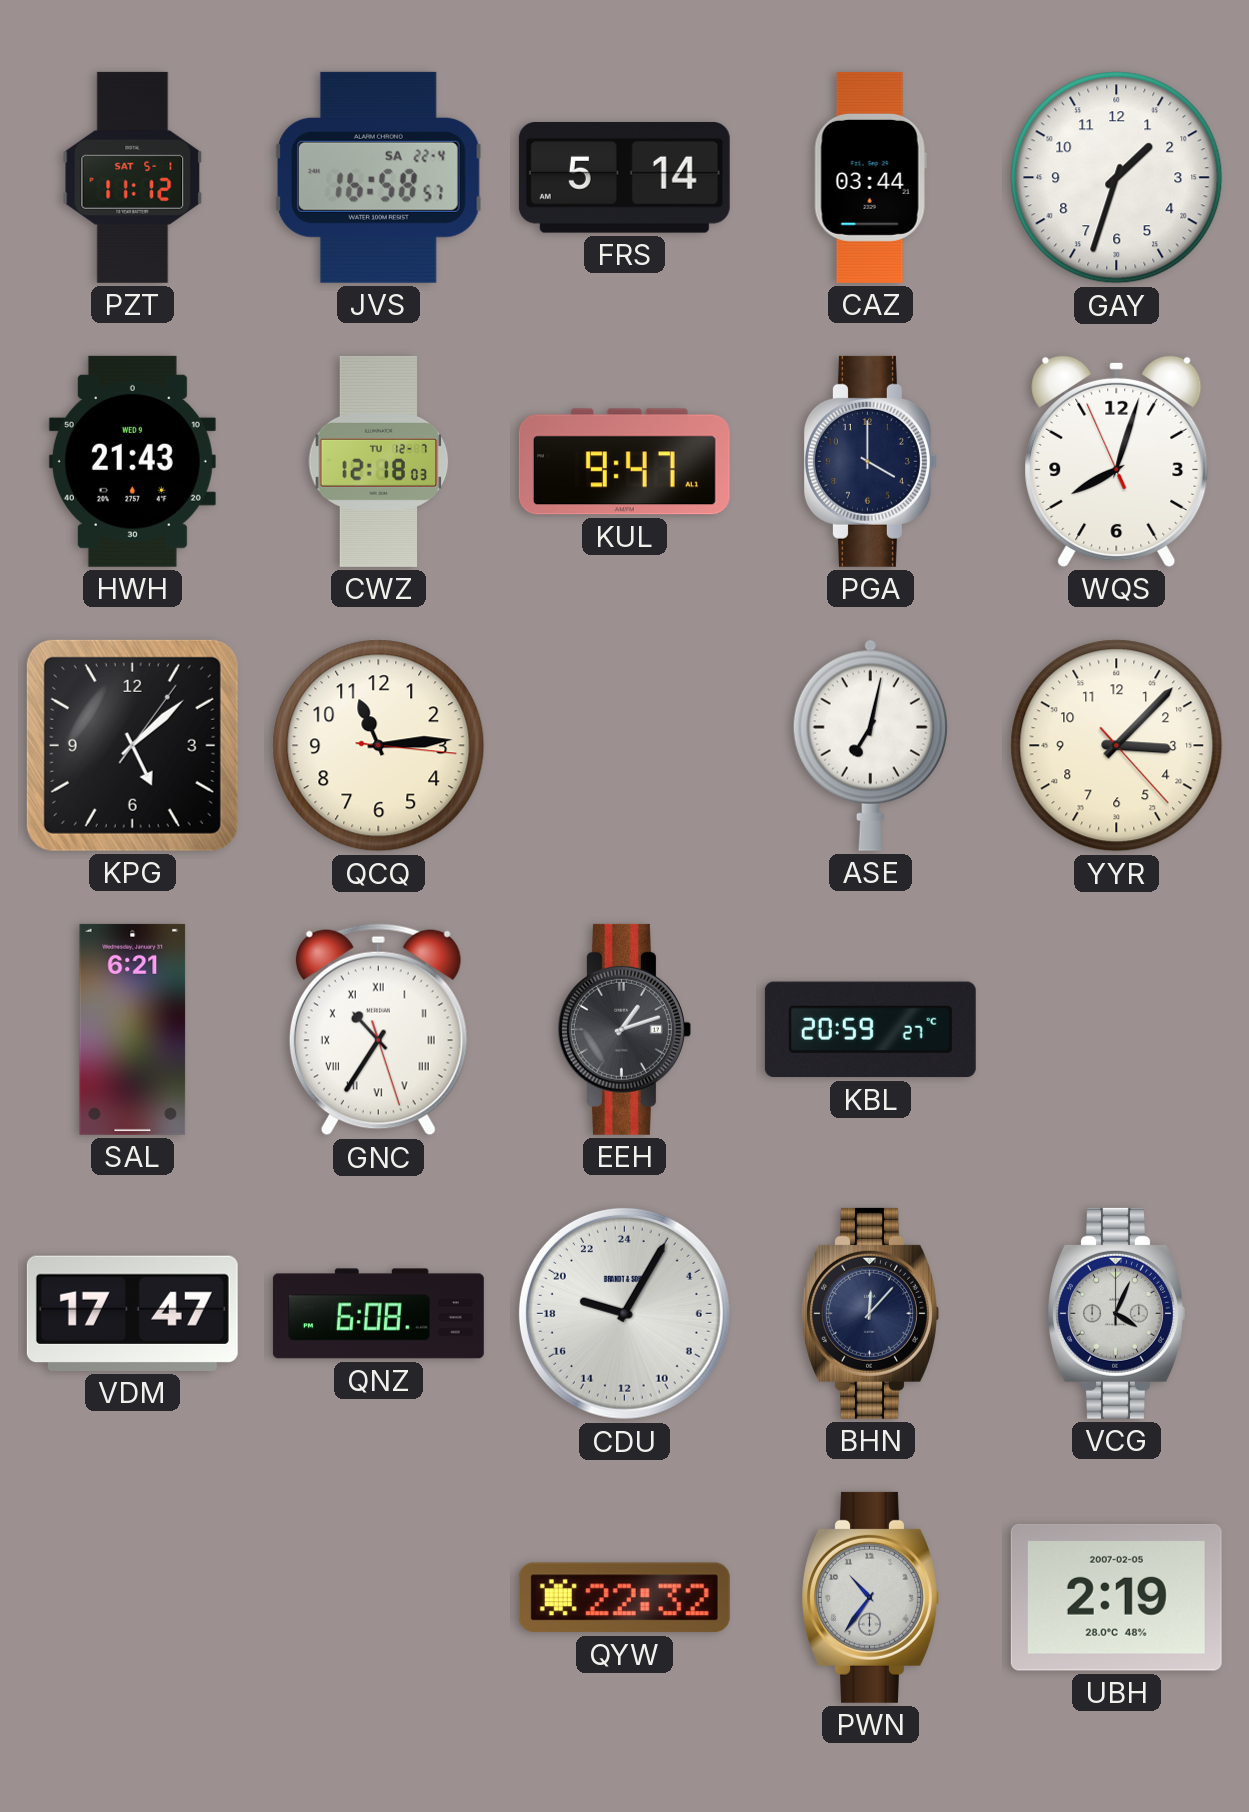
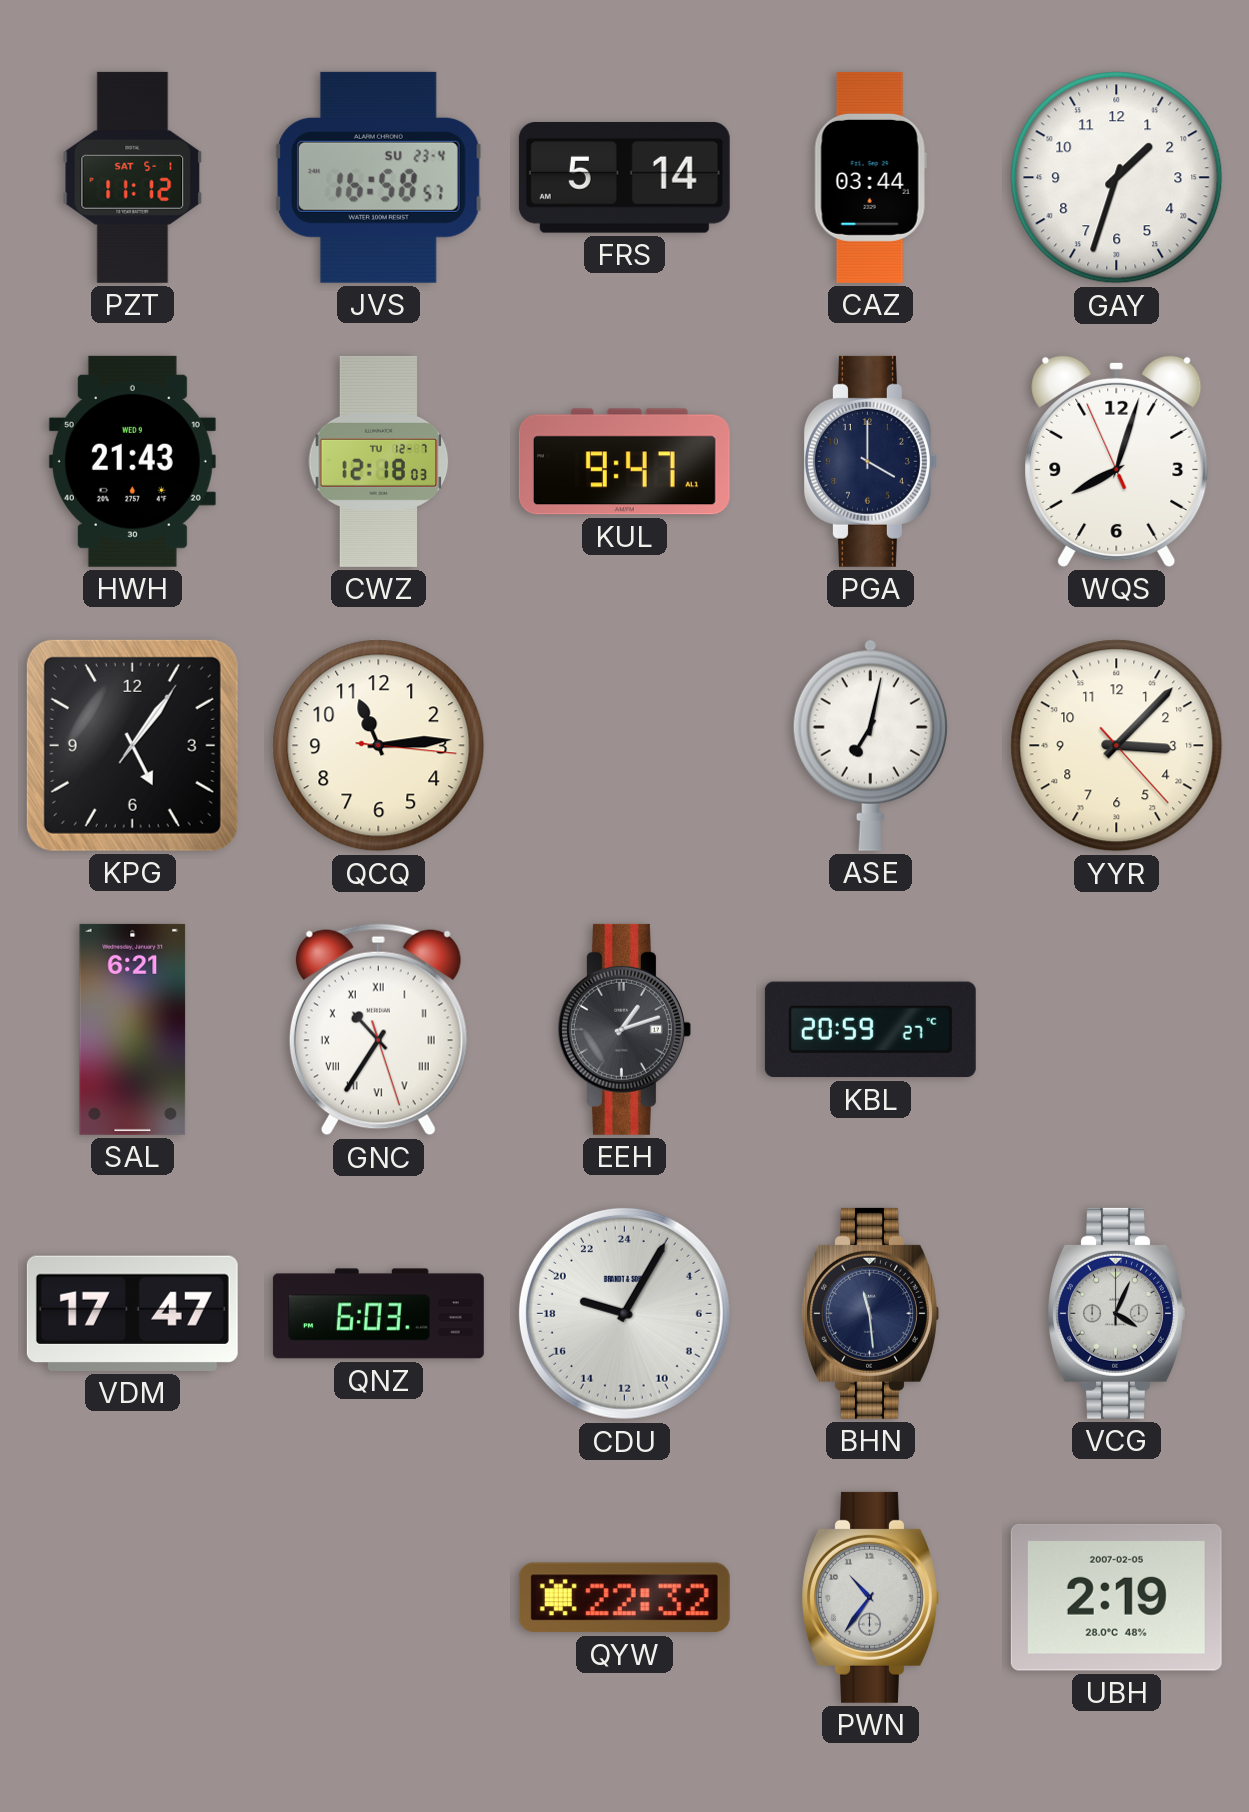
JVS date: SA 22-4 -> SU 23-4
KPG: 5:08 -> 5:06
QNZ: 6:08 -> 6:03
BHN: 12:07 -> 11:29
